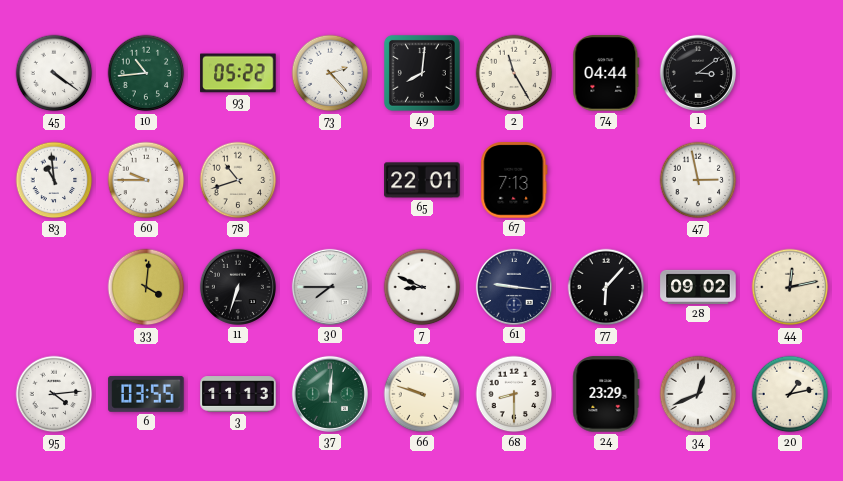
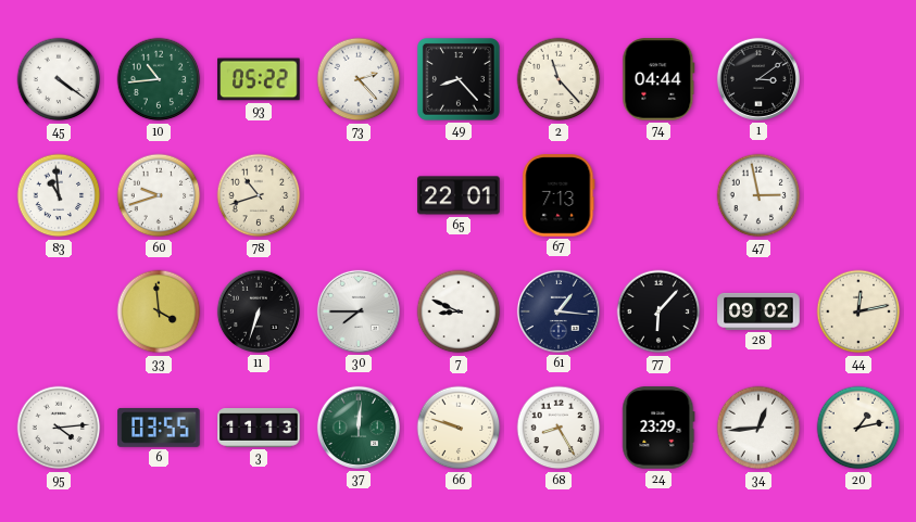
49: 8:01 -> 8:23
2: 11:25 -> 11:23
60: 9:45 -> 9:42
33: 4:01 -> 3:59
61: 9:16 -> 1:16
68: 8:30 -> 8:25
34: 12:41 -> 12:44
